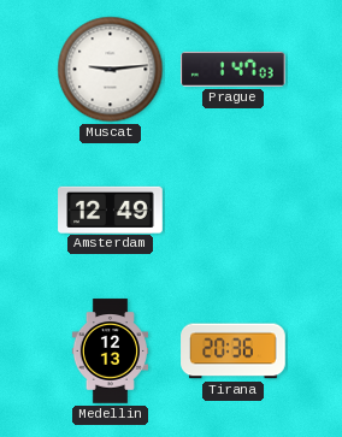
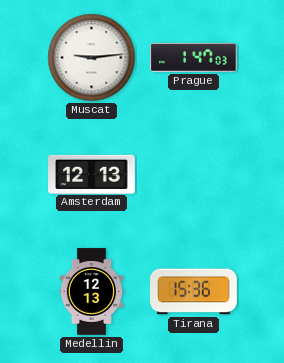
Amsterdam: 12:49 -> 12:13
Tirana: 20:36 -> 15:36
